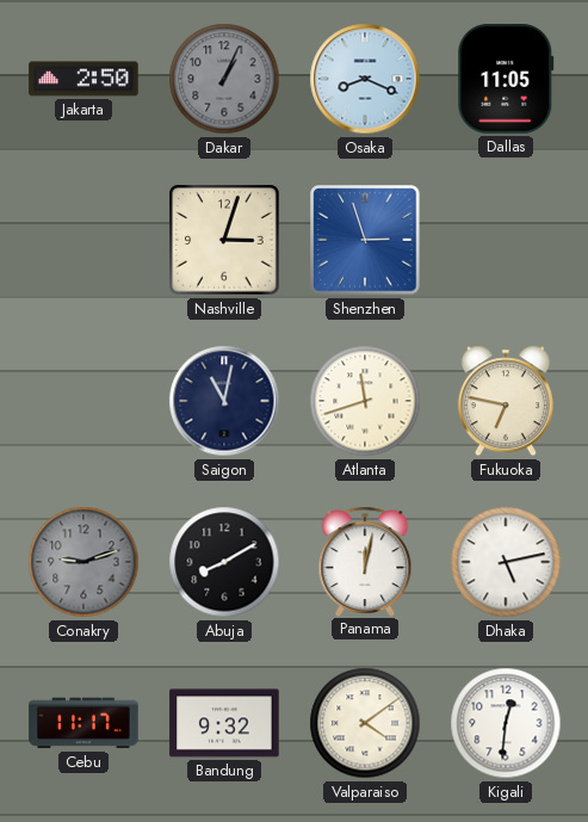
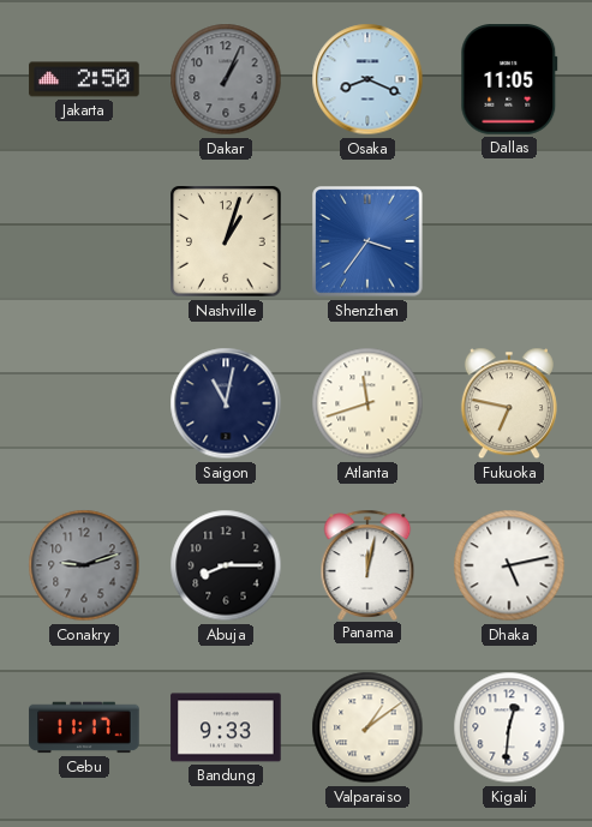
Nashville: 3:03 -> 1:03
Shenzhen: 2:57 -> 3:36
Abuja: 8:10 -> 8:15
Bandung: 9:32 -> 9:33
Valparaiso: 4:09 -> 1:09
